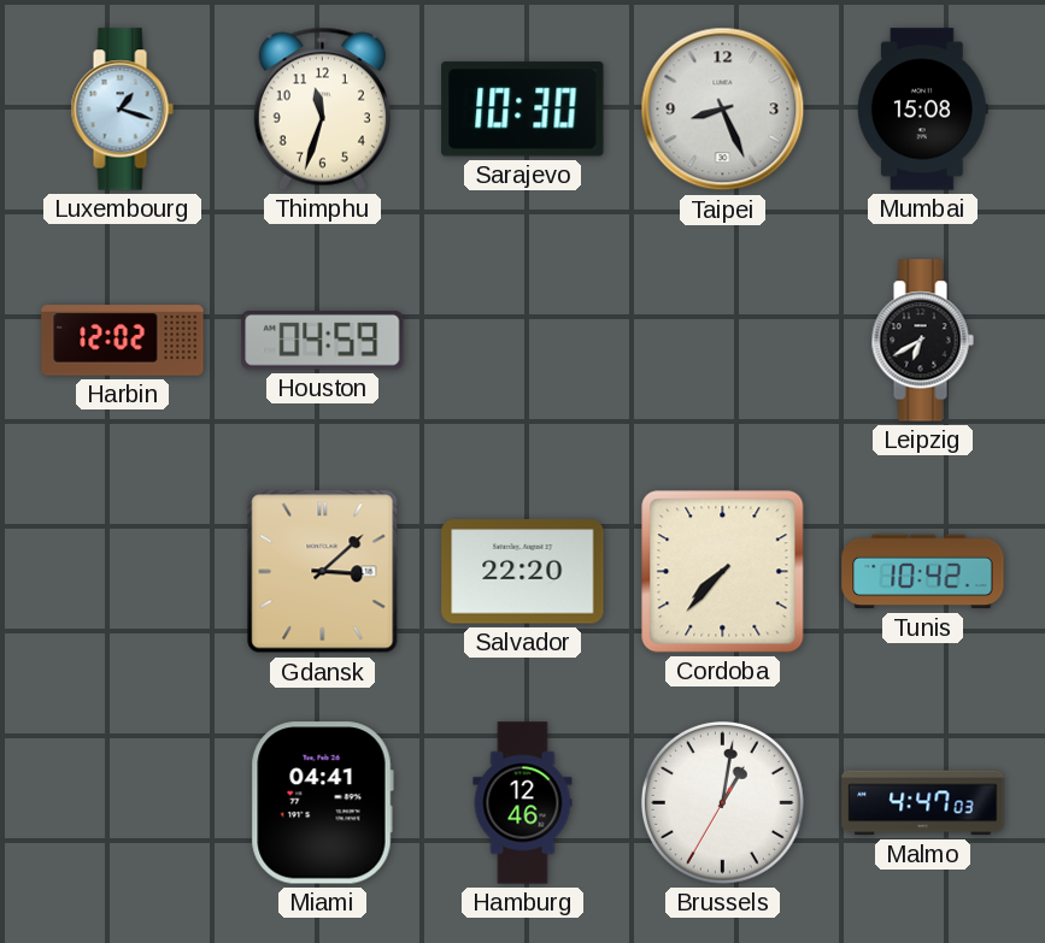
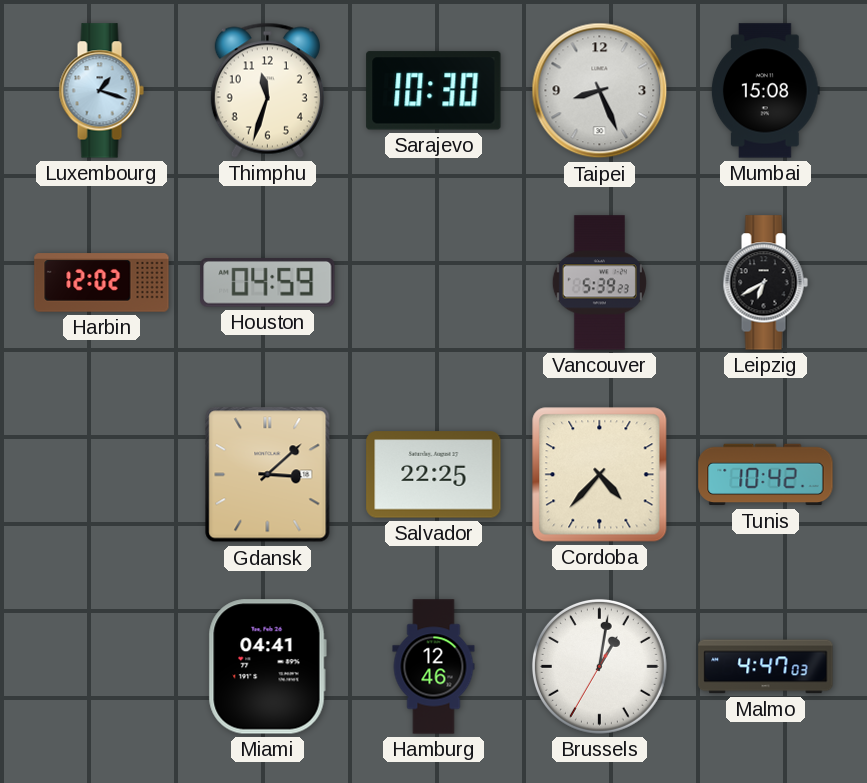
Vancouver: none -> 5:39
Salvador: 22:20 -> 22:25
Cordoba: 7:37 -> 4:37
